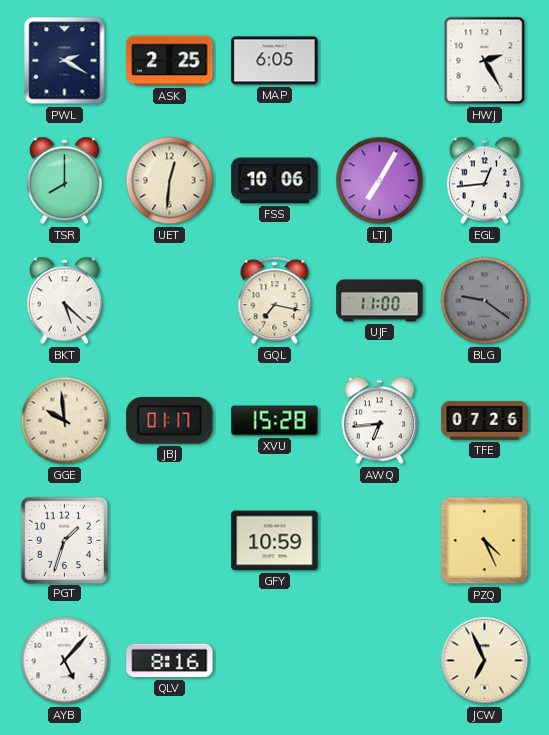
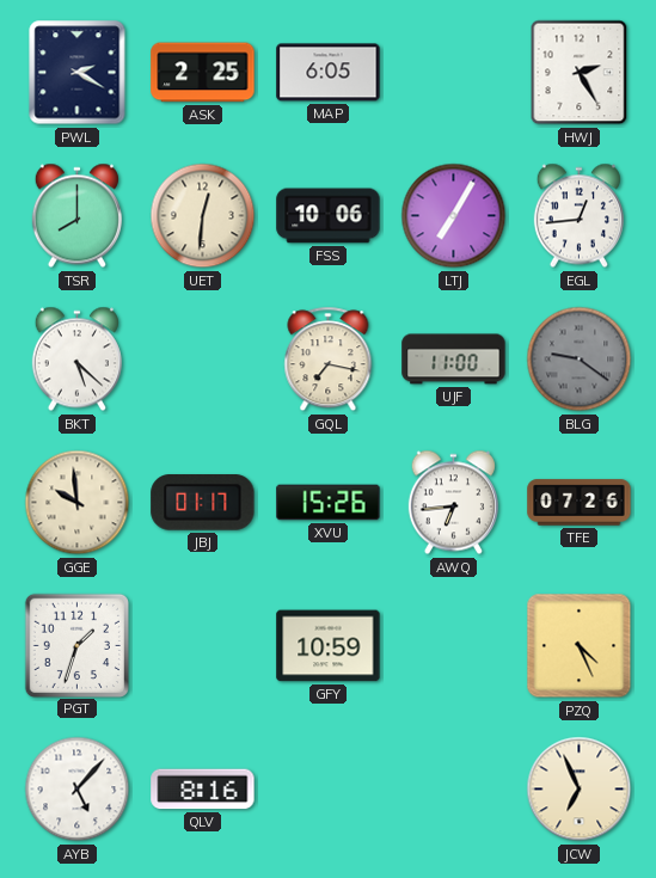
XVU: 15:28 -> 15:26
